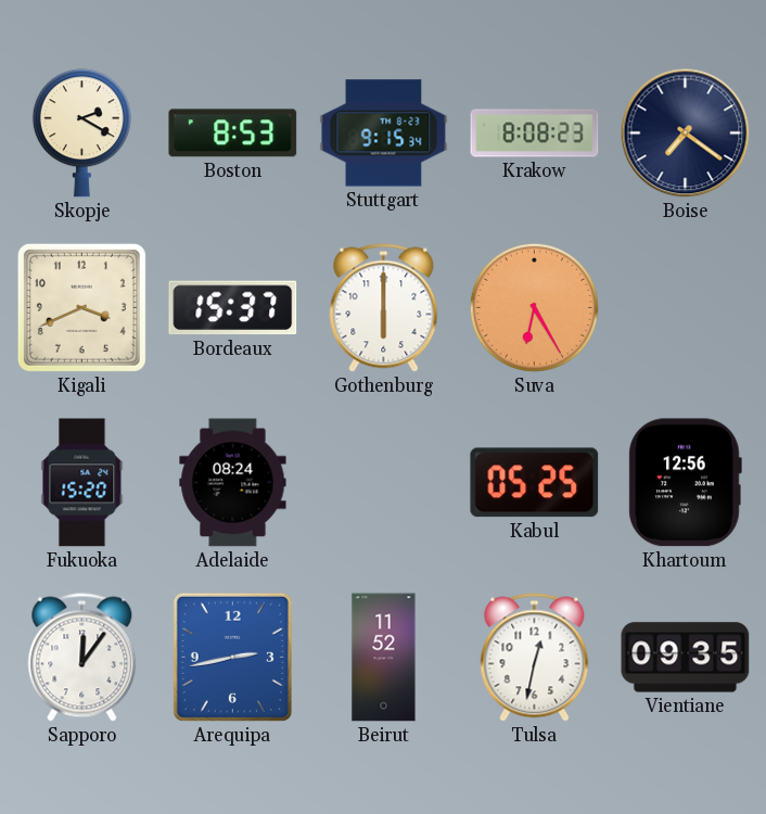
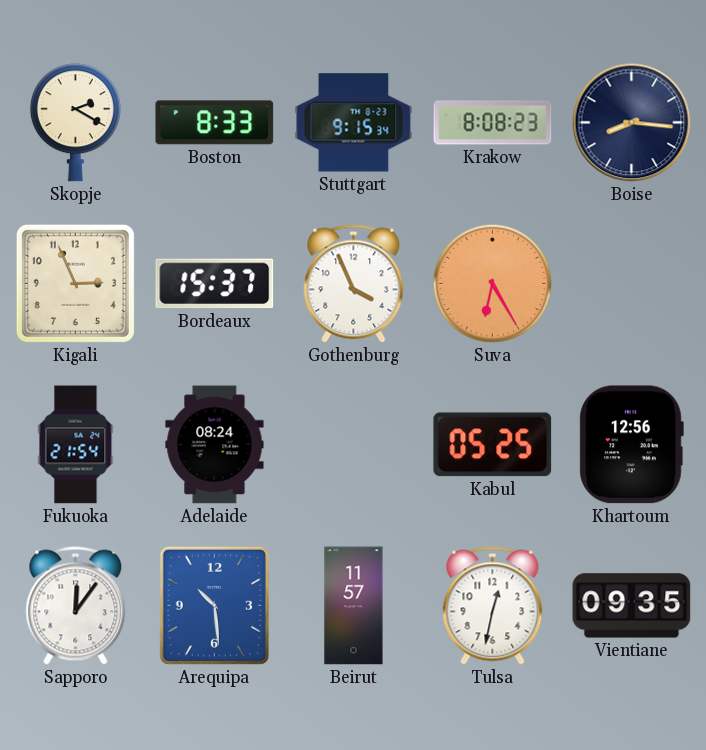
Boston: 8:53 -> 8:33
Boise: 7:21 -> 8:16
Kigali: 3:41 -> 2:56
Gothenburg: 6:00 -> 3:56
Fukuoka: 15:20 -> 21:54
Arequipa: 2:43 -> 10:29
Beirut: 11:52 -> 11:57
